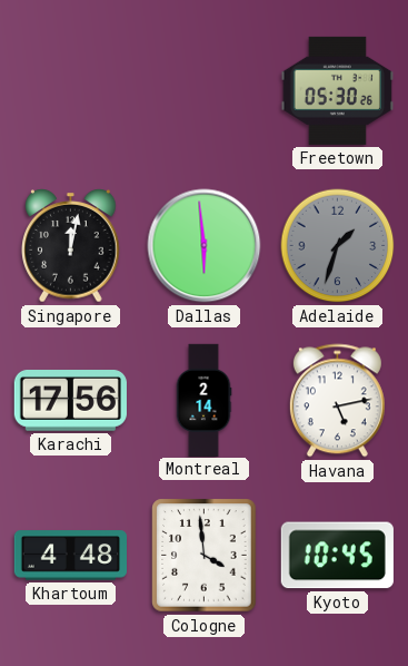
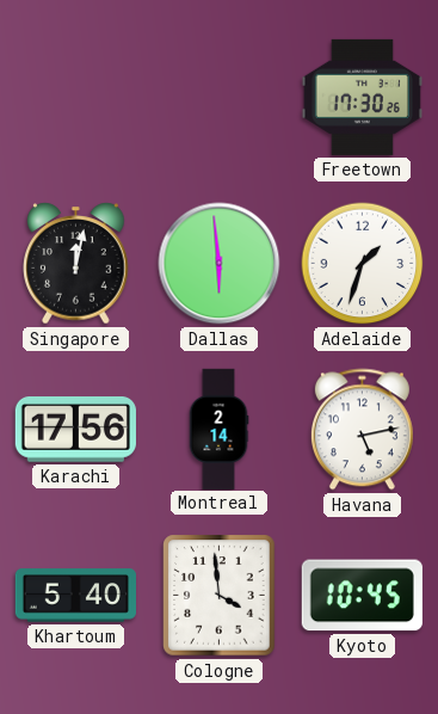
Freetown: 05:30 -> 17:30
Adelaide dial: grey -> white
Khartoum: 4:48 -> 5:40
